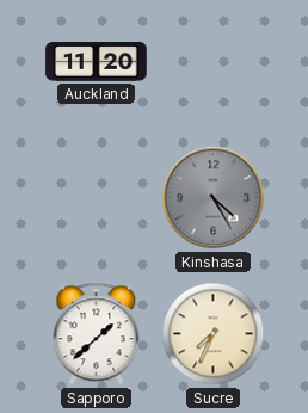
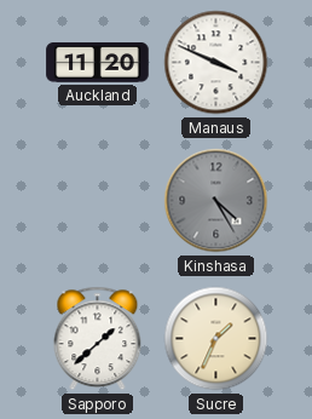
Manaus: none -> 3:49
Sucre: 7:34 -> 1:34
